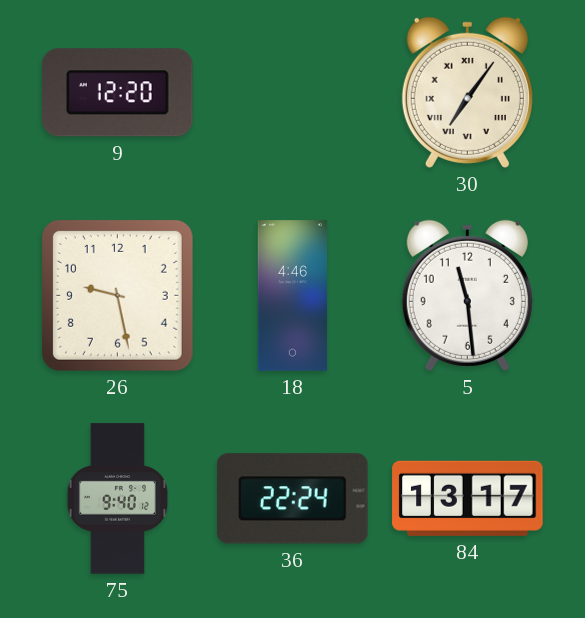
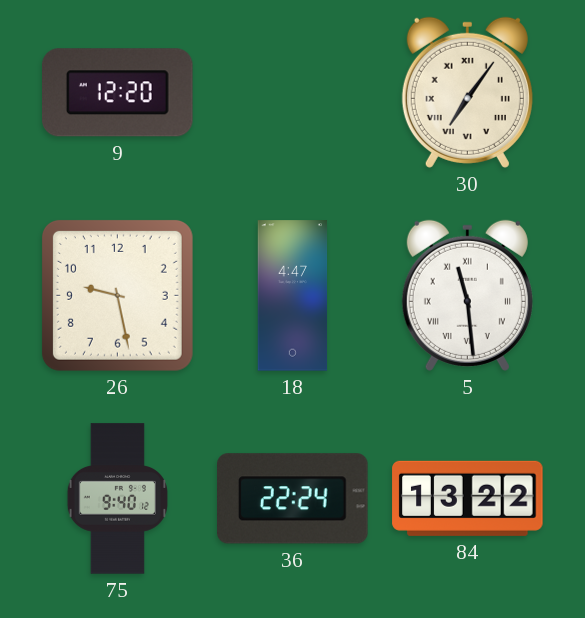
18: 4:46 -> 4:47
5 numerals: Arabic -> Roman
84: 13:17 -> 13:22
